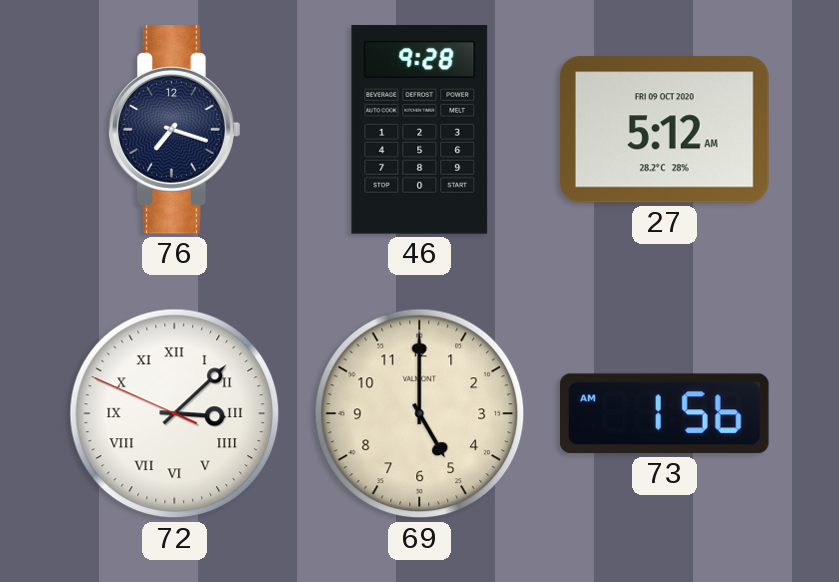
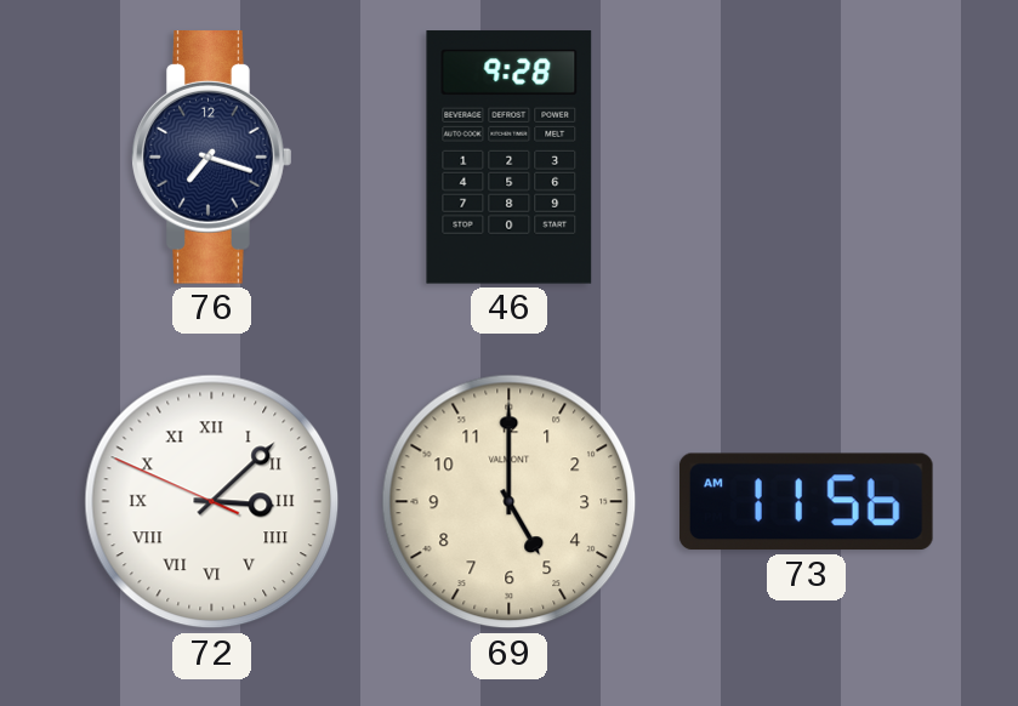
27: 5:12 -> none
73: 1:56 -> 11:56
